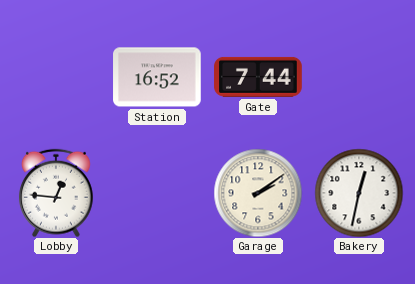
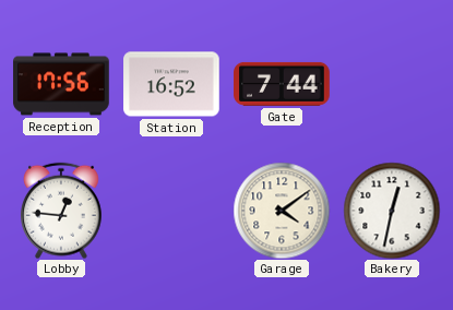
Reception: none -> 17:56
Garage: 2:09 -> 4:09
